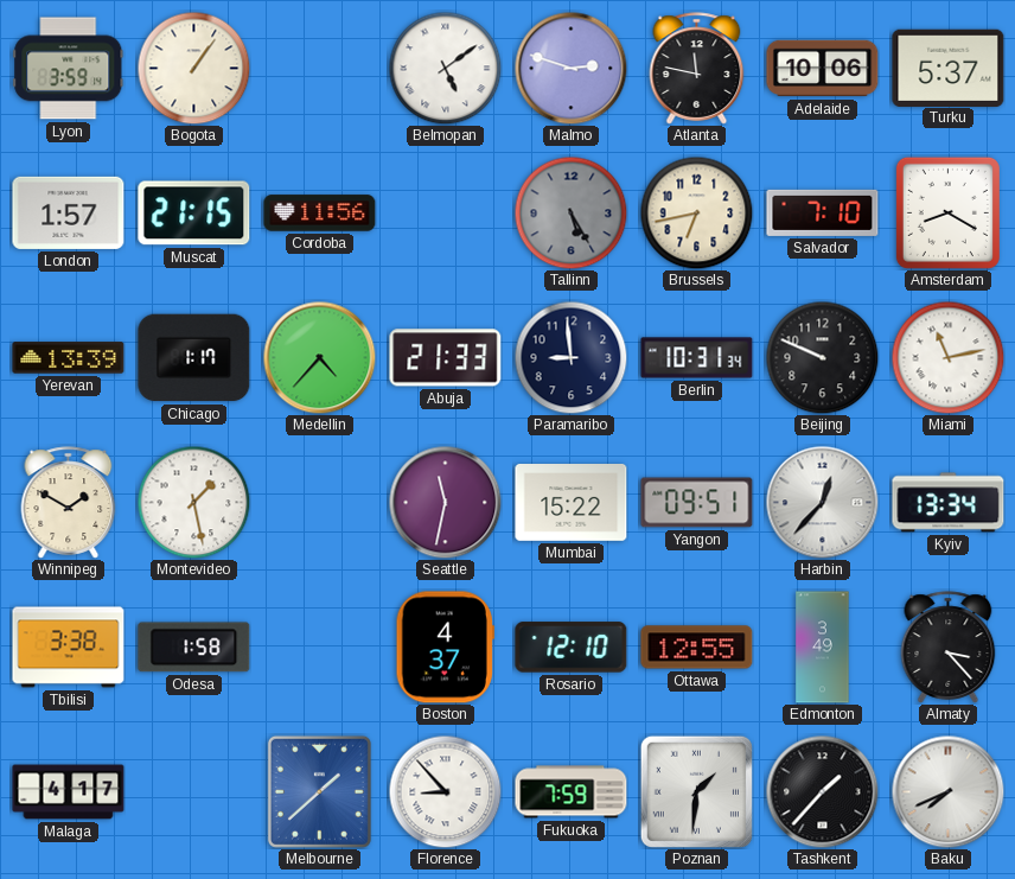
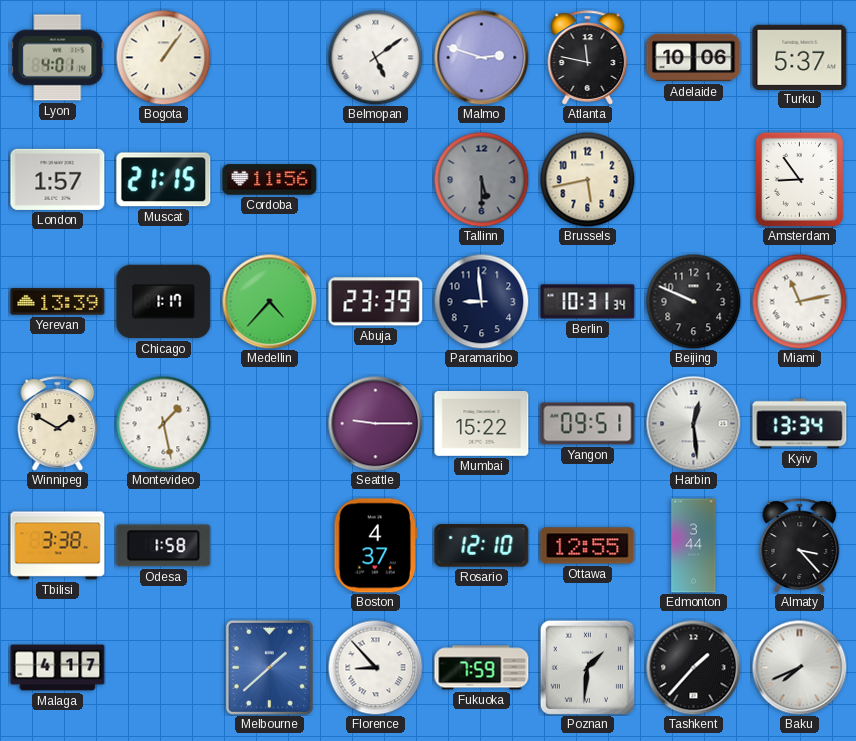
Lyon: 3:59 -> 4:01
Tallinn: 5:25 -> 5:30
Brussels: 6:43 -> 5:43
Salvador: 7:10 -> none
Amsterdam: 8:20 -> 8:54
Abuja: 21:33 -> 23:39
Seattle: 11:32 -> 9:15
Harbin: 12:37 -> 12:29
Edmonton: 3:49 -> 3:44
